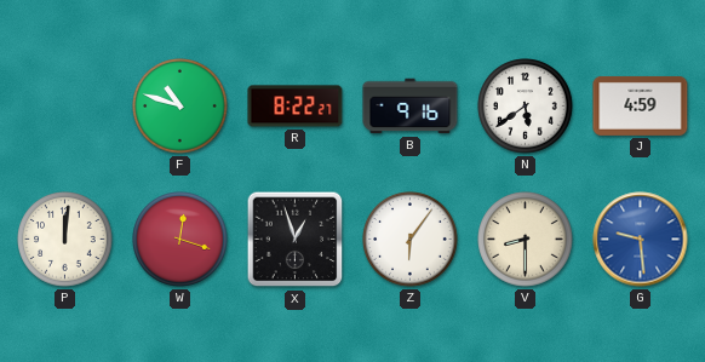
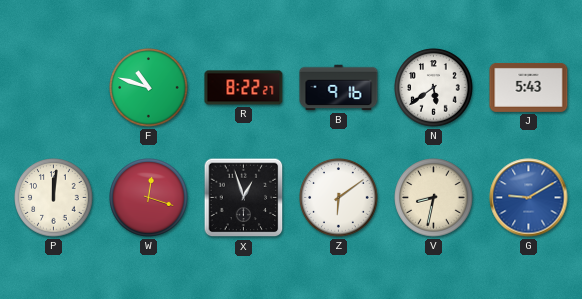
J: 4:59 -> 5:43
Z: 6:06 -> 6:09
V: 8:30 -> 8:32
G: 9:29 -> 9:10
